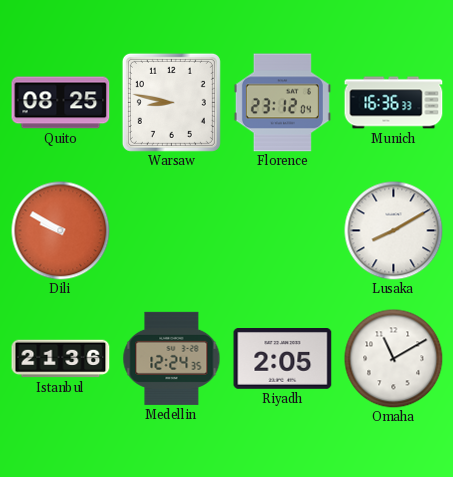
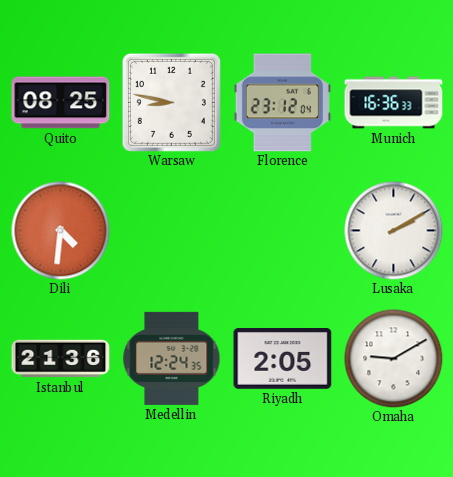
Dili: 9:50 -> 4:31
Lusaka: 8:10 -> 2:10
Omaha: 11:10 -> 9:10
